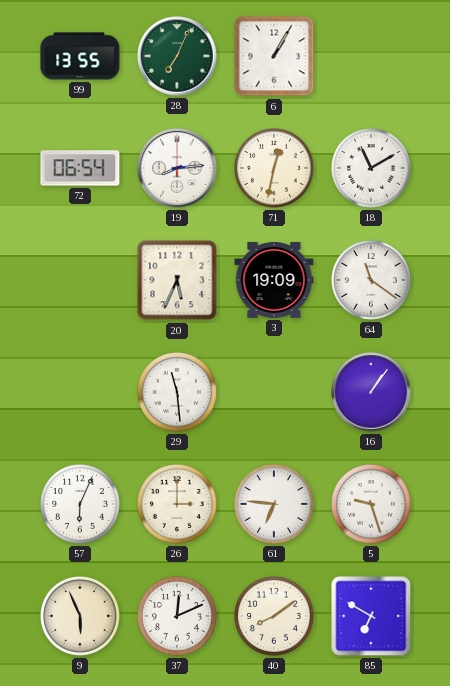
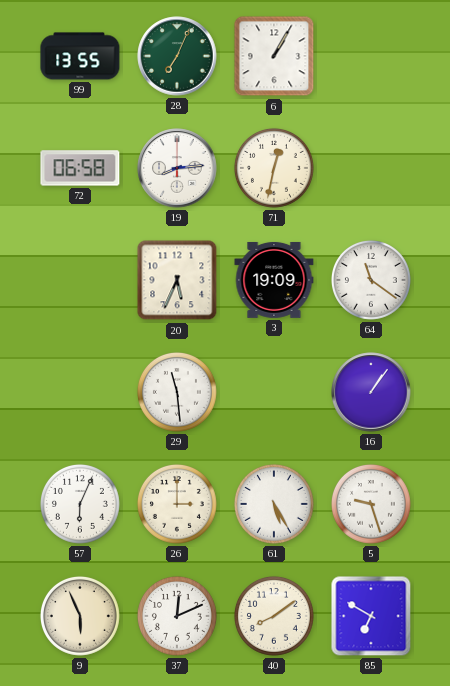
72: 06:54 -> 06:58
18: 11:10 -> none
61: 6:46 -> 5:25
